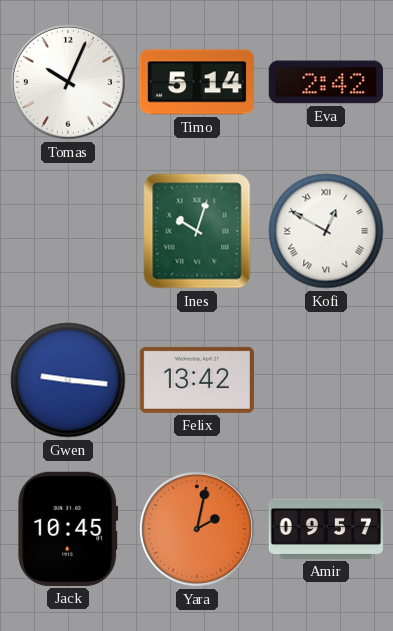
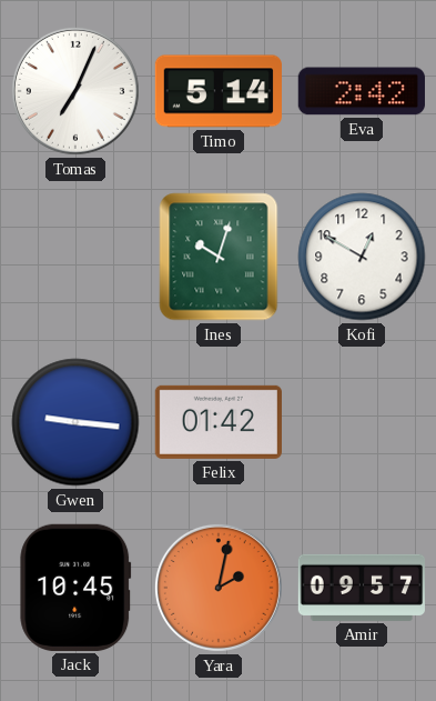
Tomas: 10:04 -> 7:04
Kofi numerals: Roman -> Arabic
Felix: 13:42 -> 01:42
